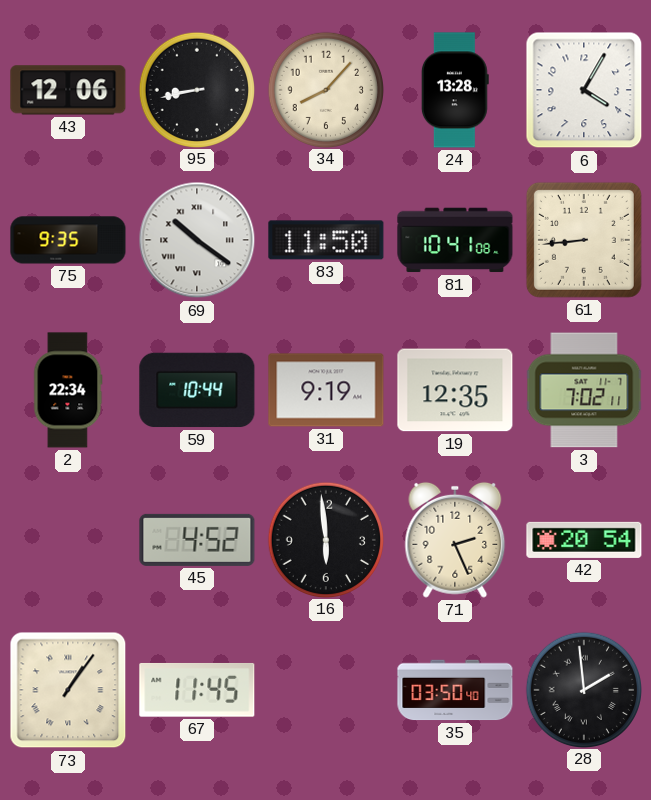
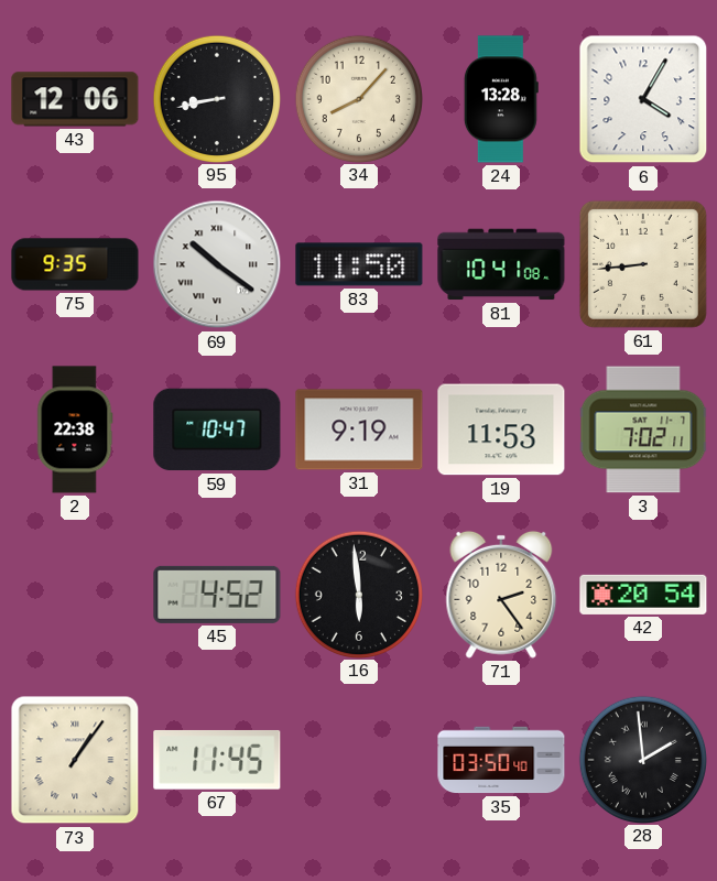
2: 22:34 -> 22:38
59: 10:44 -> 10:47
19: 12:35 -> 11:53
71: 2:26 -> 2:24
